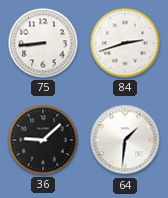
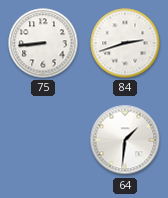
36: 9:08 -> none
